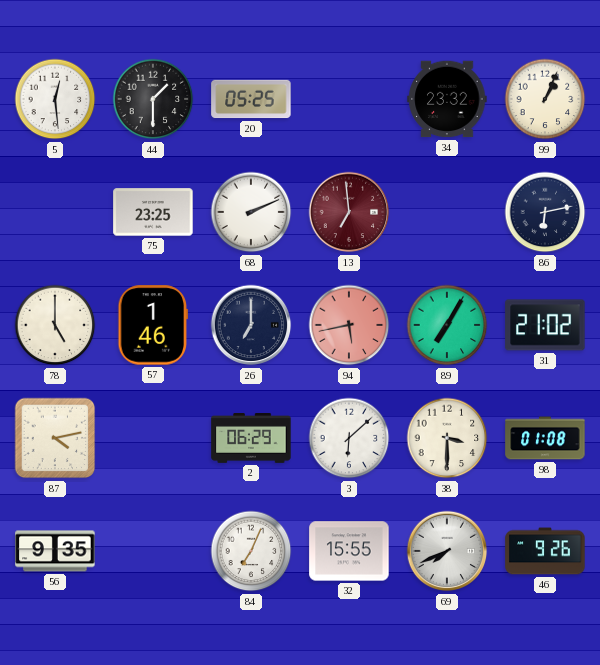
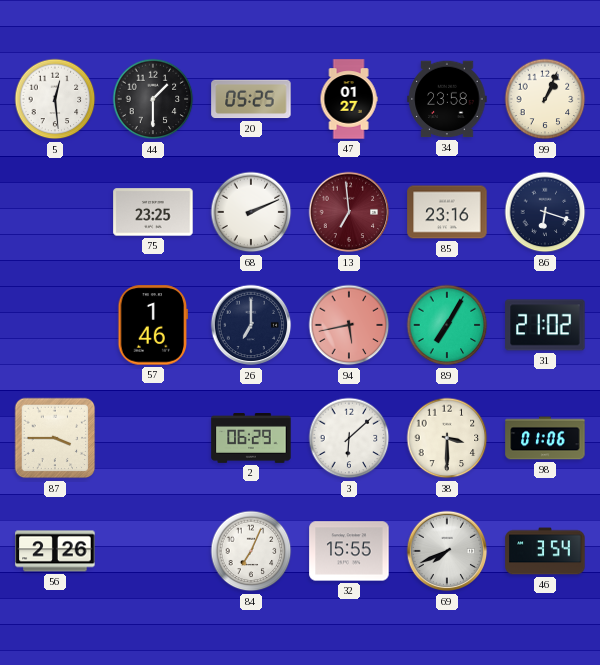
47: none -> 01:27
34: 23:32 -> 23:58
85: none -> 23:16
86: 6:13 -> 6:18
78: 5:00 -> none
87: 4:13 -> 3:45
98: 01:08 -> 01:06
56: 9:35 -> 2:26
46: 9:26 -> 3:54
